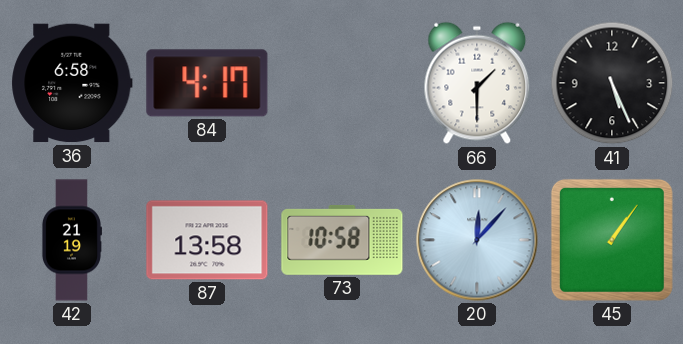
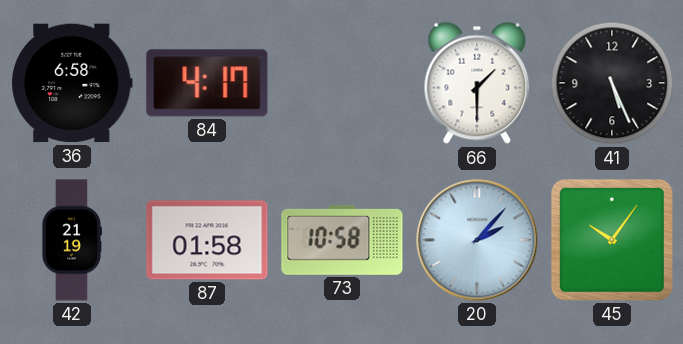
87: 13:58 -> 01:58
20: 12:07 -> 2:07
45: 1:06 -> 10:06
